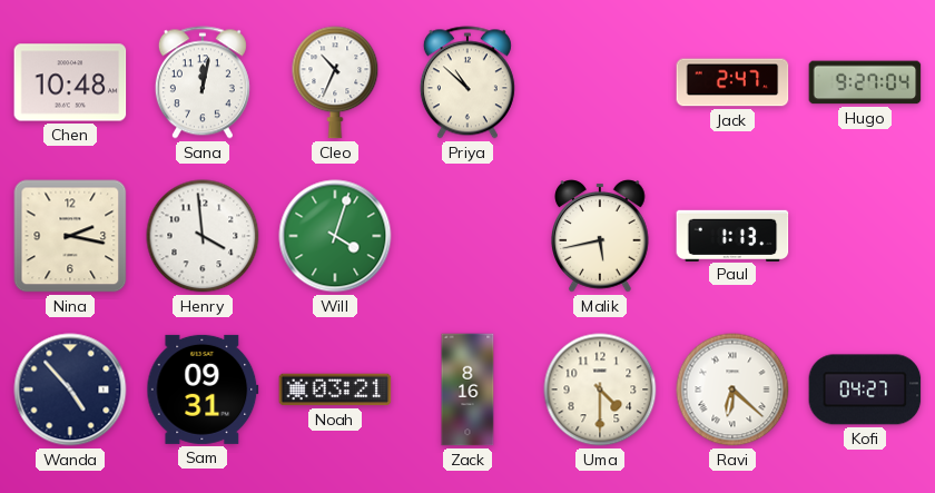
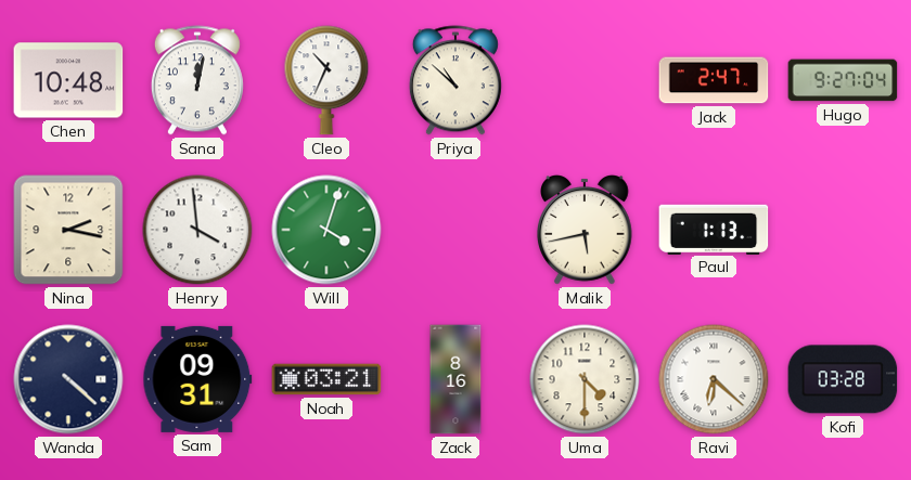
Wanda: 4:53 -> 4:22
Kofi: 04:27 -> 03:28
